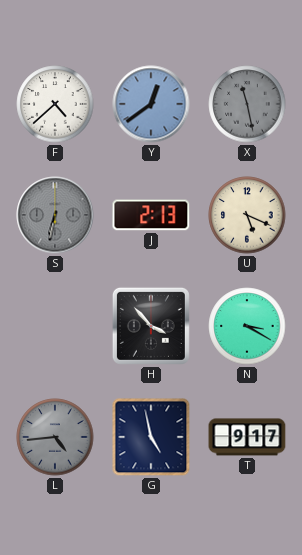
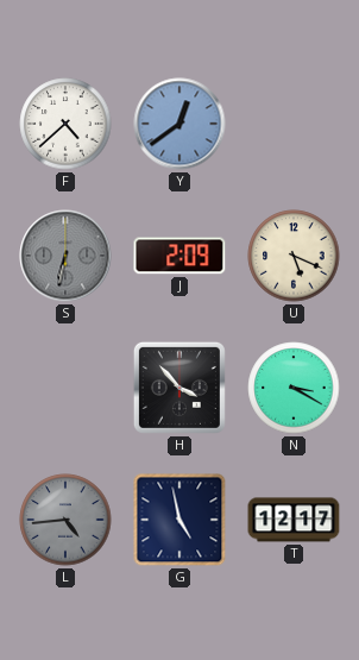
X: 11:28 -> none
J: 2:13 -> 2:09
T: 9:17 -> 12:17
